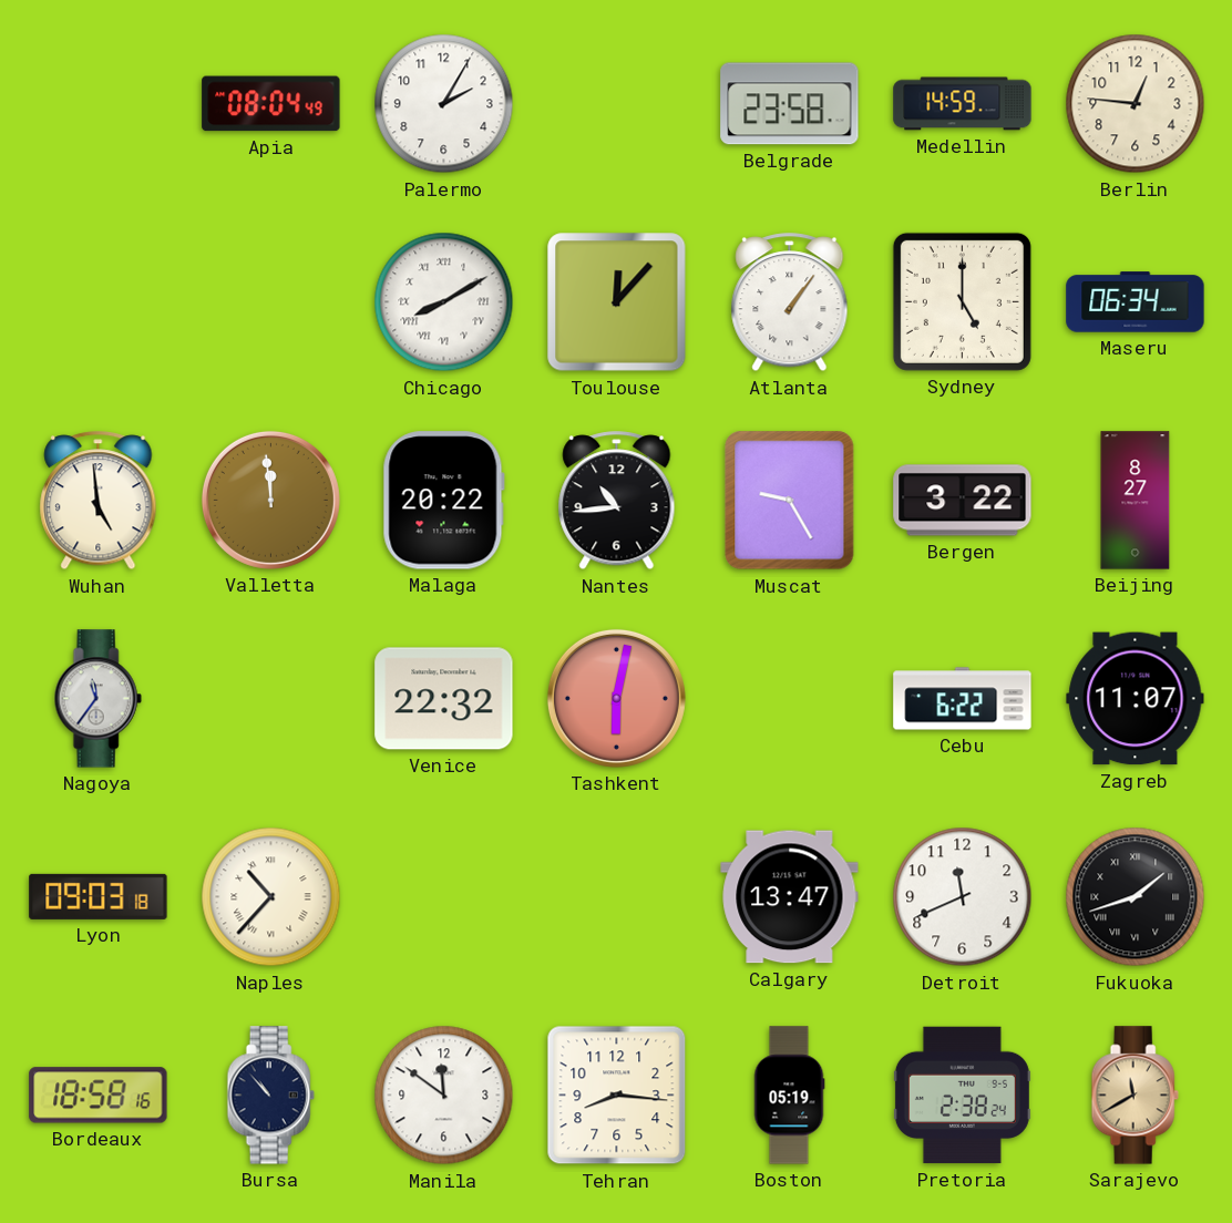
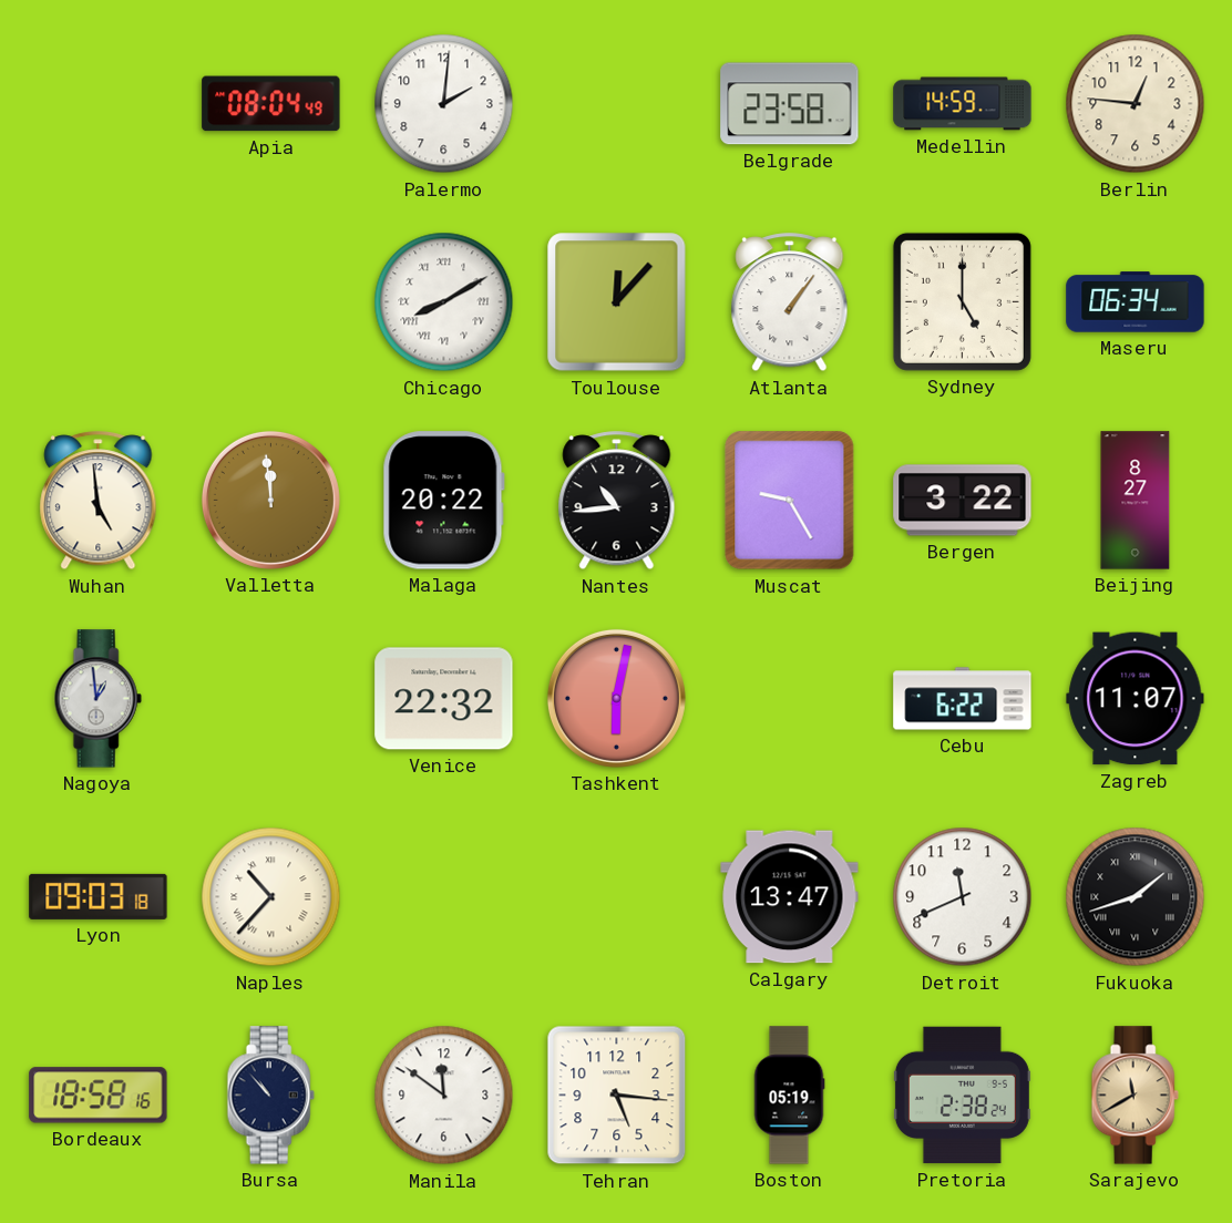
Palermo: 2:05 -> 2:01
Nagoya: 11:36 -> 12:59
Tehran: 8:16 -> 5:16
